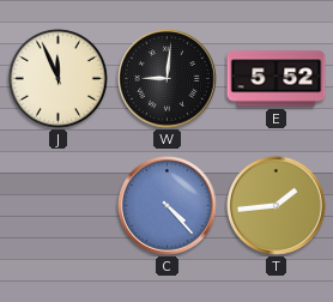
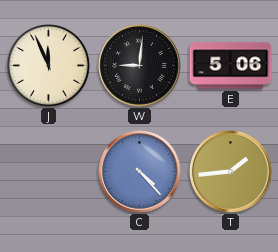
E: 5:52 -> 5:06
